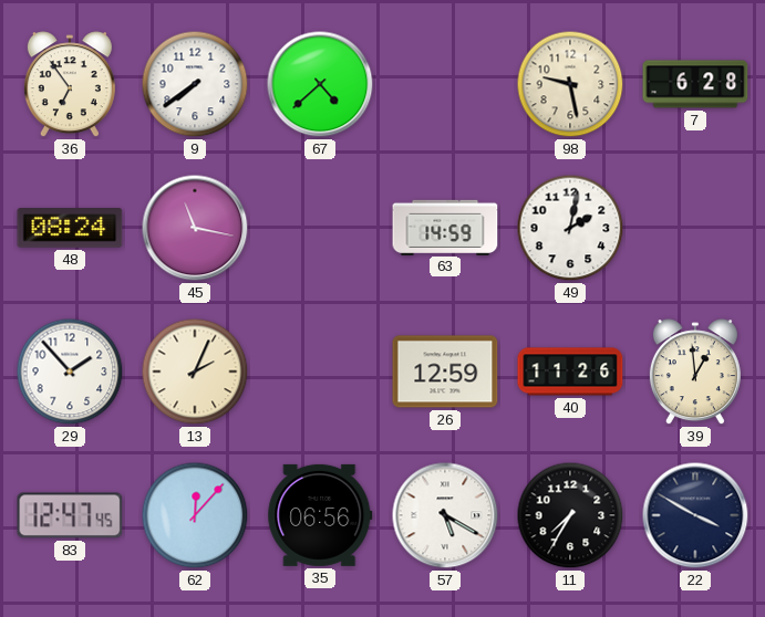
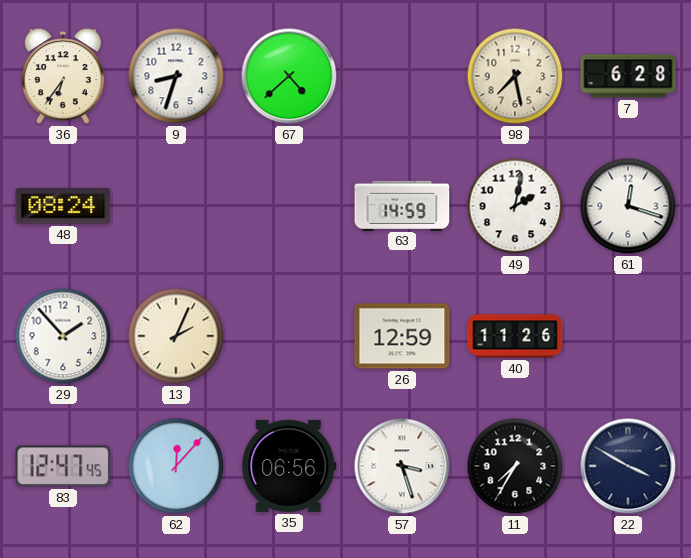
36: 6:54 -> 6:36
9: 7:39 -> 8:33
98: 9:28 -> 7:28
45: 11:17 -> none
61: none -> 12:18
39: 12:59 -> none
57: 5:20 -> 3:27
